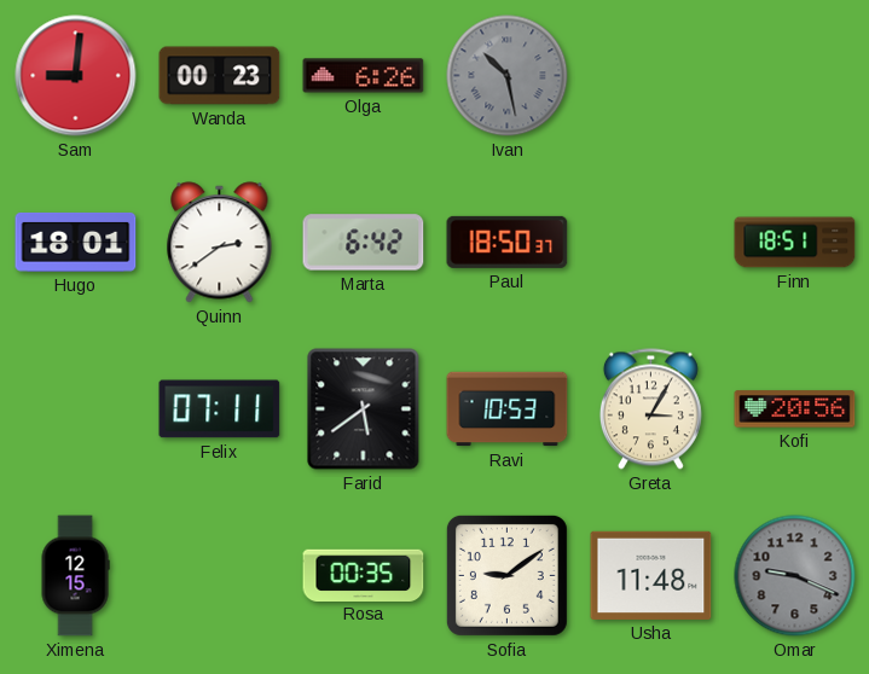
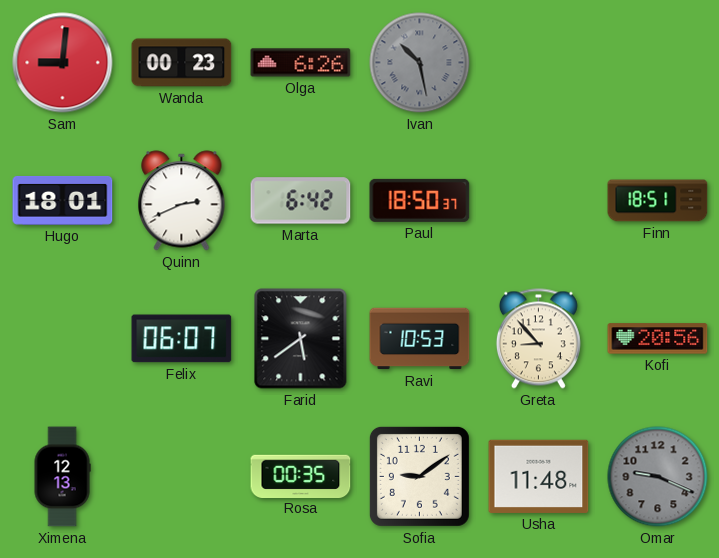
Quinn: 2:39 -> 2:41
Felix: 07:11 -> 06:07
Greta: 3:05 -> 8:53
Ximena: 12:15 -> 12:13
